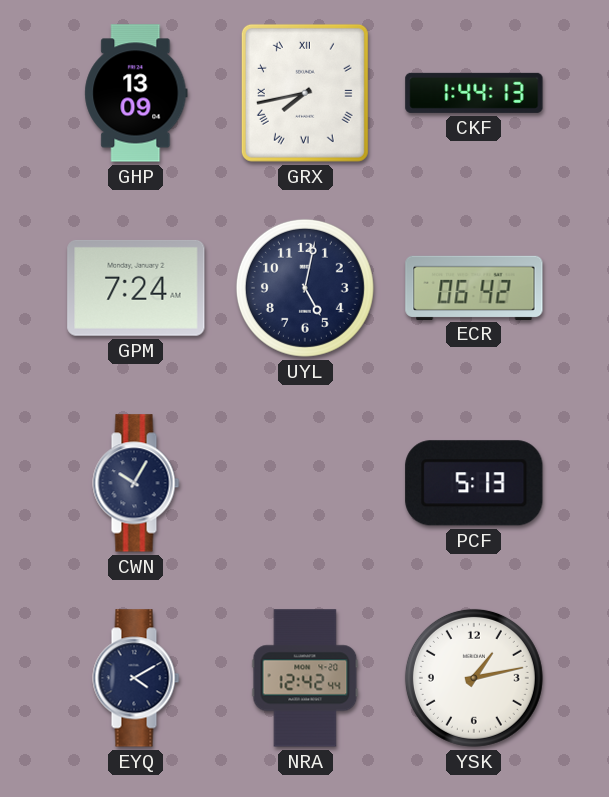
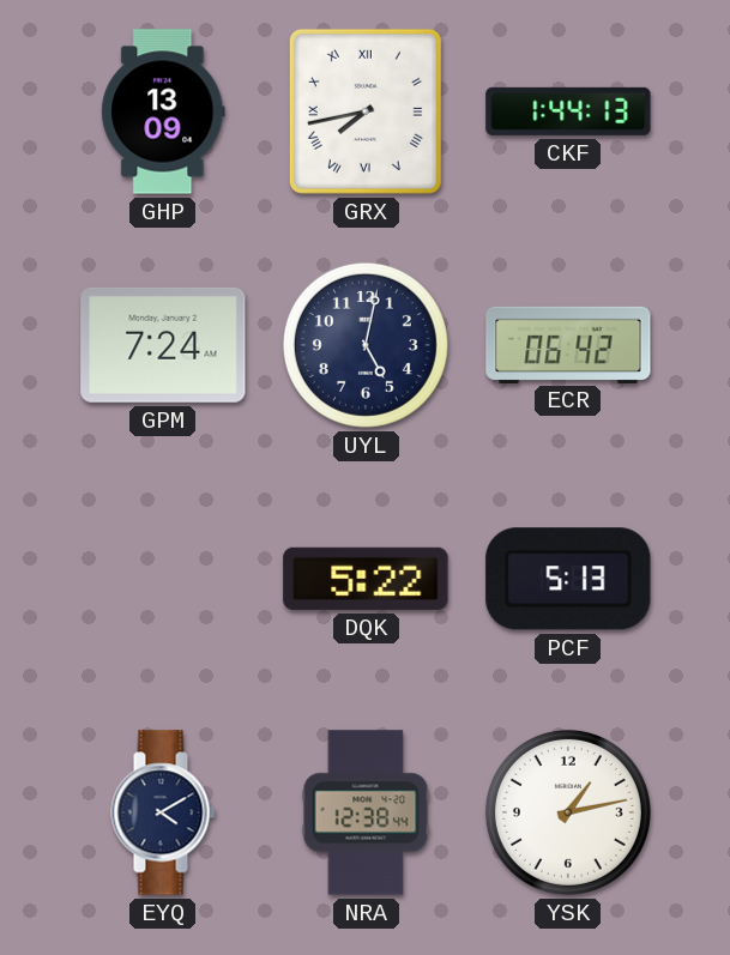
CWN: 10:05 -> none
DQK: none -> 5:22
NRA: 12:42 -> 12:38
